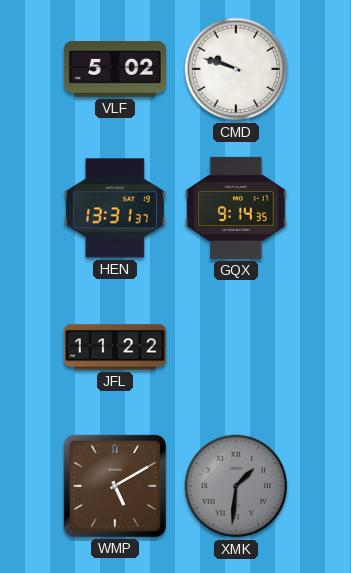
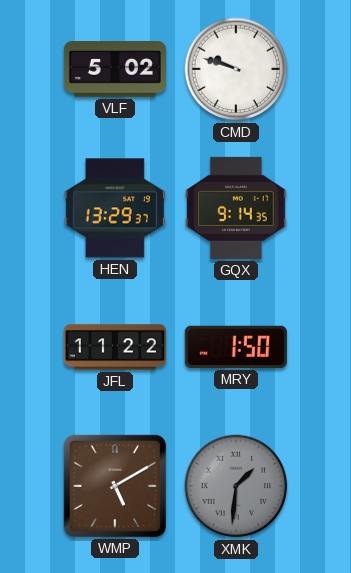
HEN: 13:31 -> 13:29
MRY: none -> 1:50
